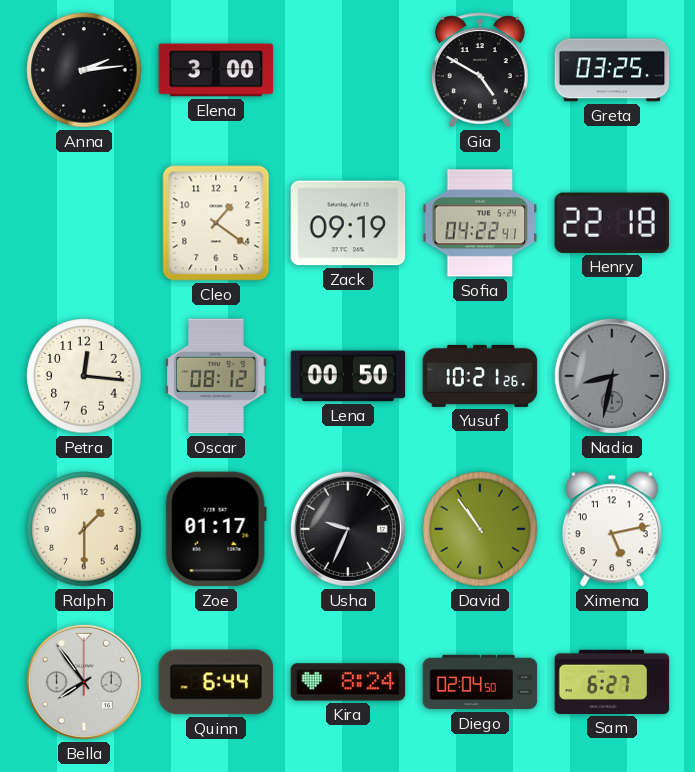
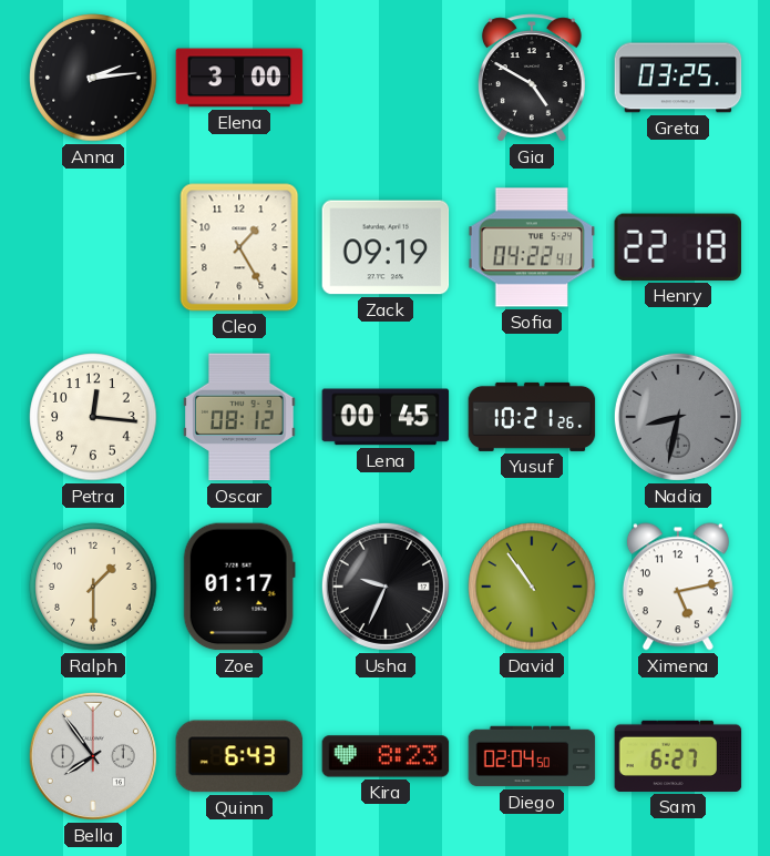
Cleo: 1:21 -> 1:25
Lena: 00:50 -> 00:45
Quinn: 6:44 -> 6:43
Kira: 8:24 -> 8:23
